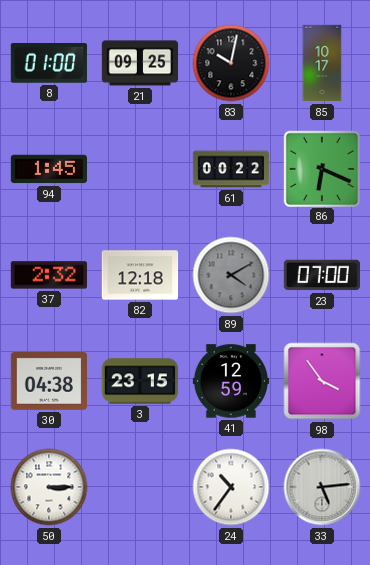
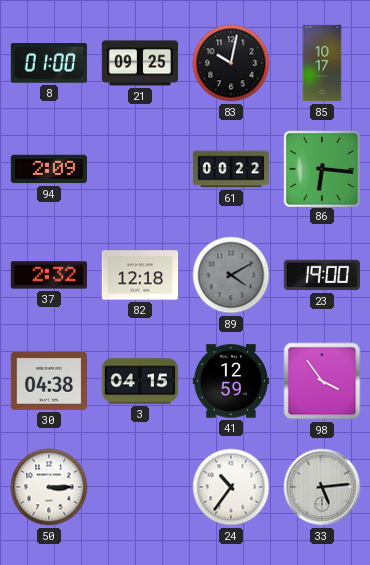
94: 1:45 -> 2:09
86: 6:19 -> 6:16
23: 07:00 -> 19:00
3: 23:15 -> 04:15
